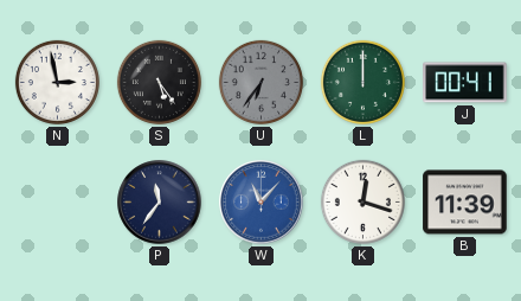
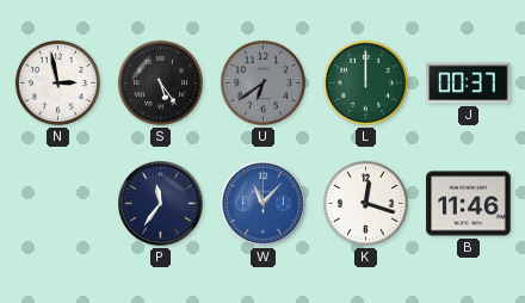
U: 6:36 -> 6:39
J: 00:41 -> 00:37
B: 11:39 -> 11:46
